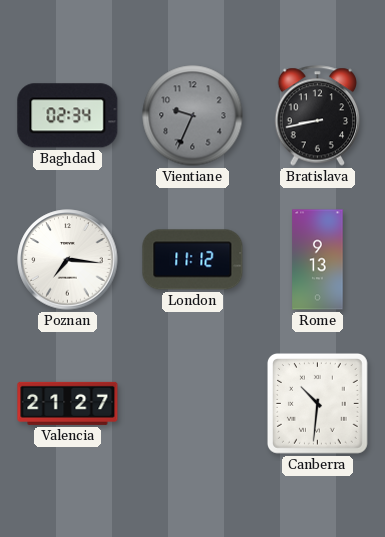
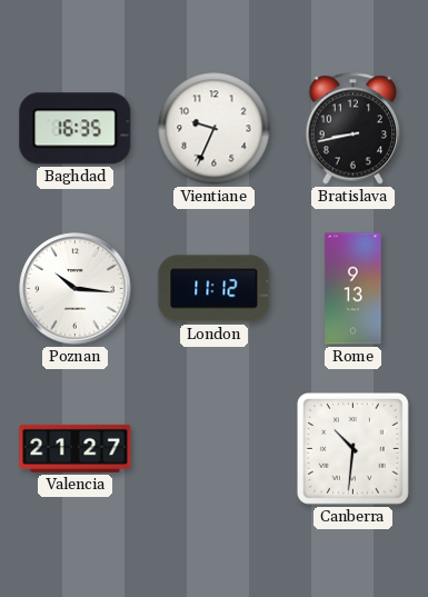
Baghdad: 02:34 -> 16:35
Vientiane dial: grey -> white
Poznan: 7:16 -> 10:16
